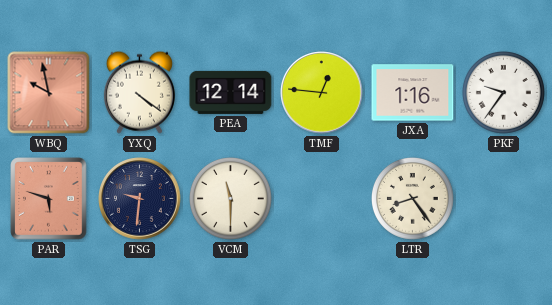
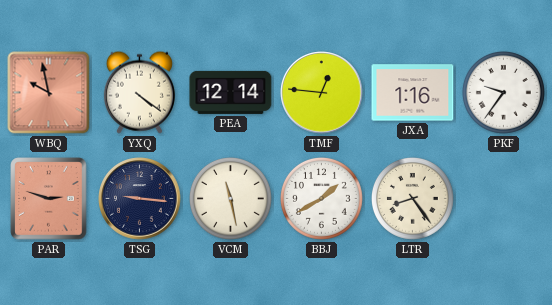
PAR: 5:48 -> 2:48
TSG: 9:31 -> 9:16
VCM: 11:30 -> 11:28
BBJ: none -> 1:40
